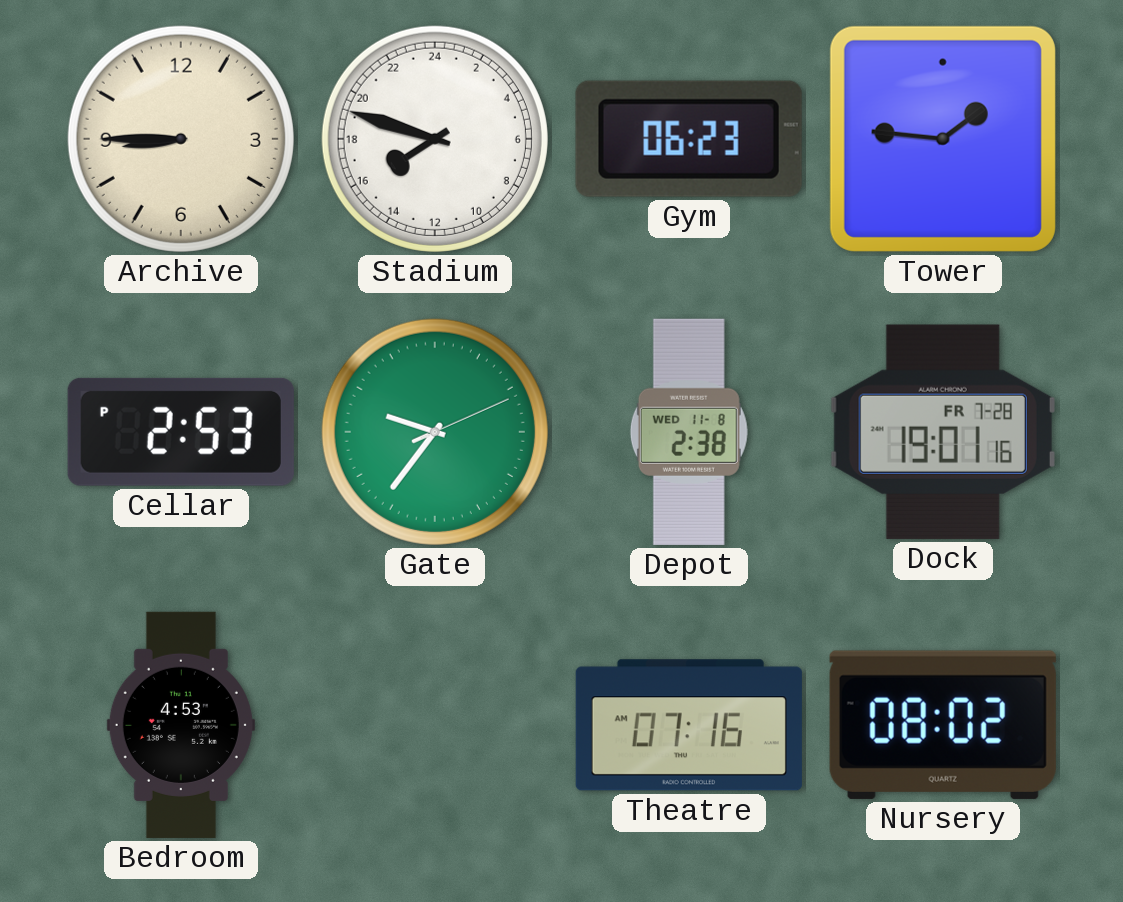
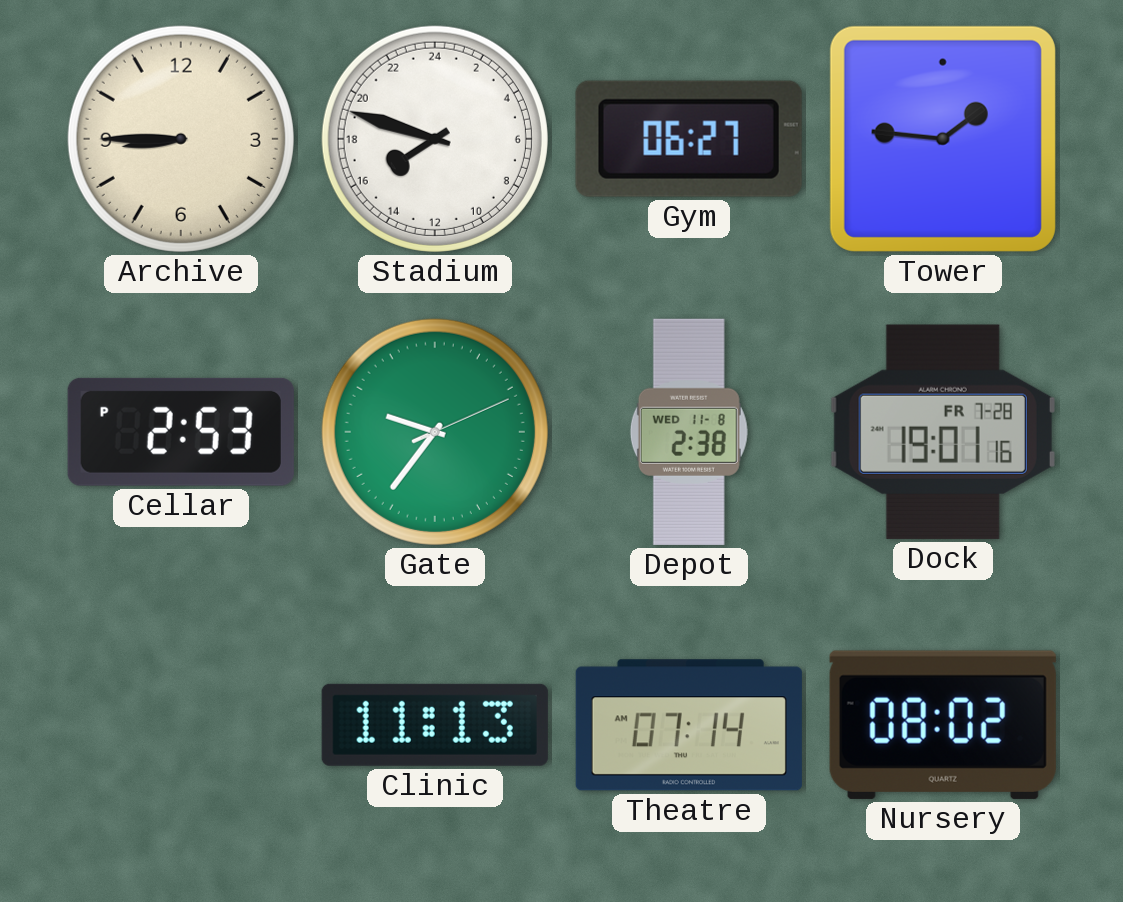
Gym: 06:23 -> 06:27
Bedroom: 4:53 -> none
Clinic: none -> 11:13
Theatre: 07:16 -> 07:14
